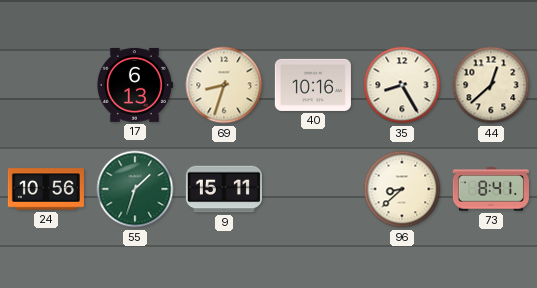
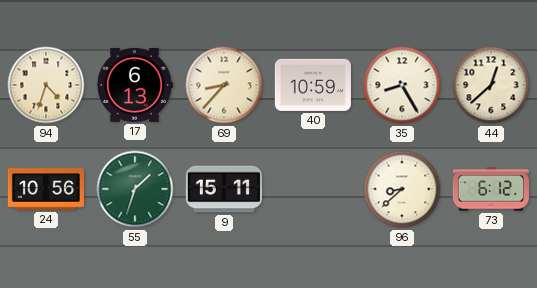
94: none -> 4:33
69: 8:33 -> 8:37
40: 10:16 -> 10:59
73: 8:41 -> 6:12
